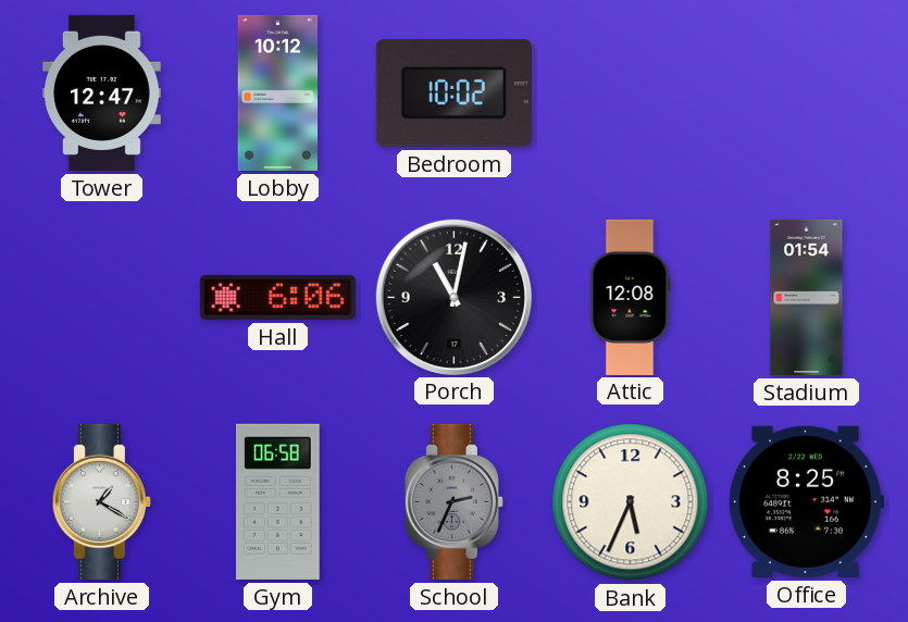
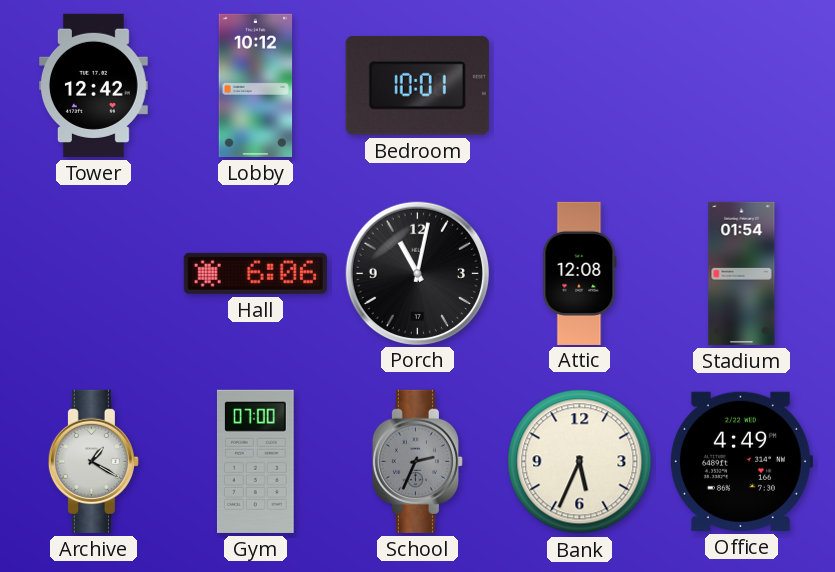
Tower: 12:47 -> 12:42
Bedroom: 10:02 -> 10:01
Gym: 06:58 -> 07:00
Office: 8:25 -> 4:49
